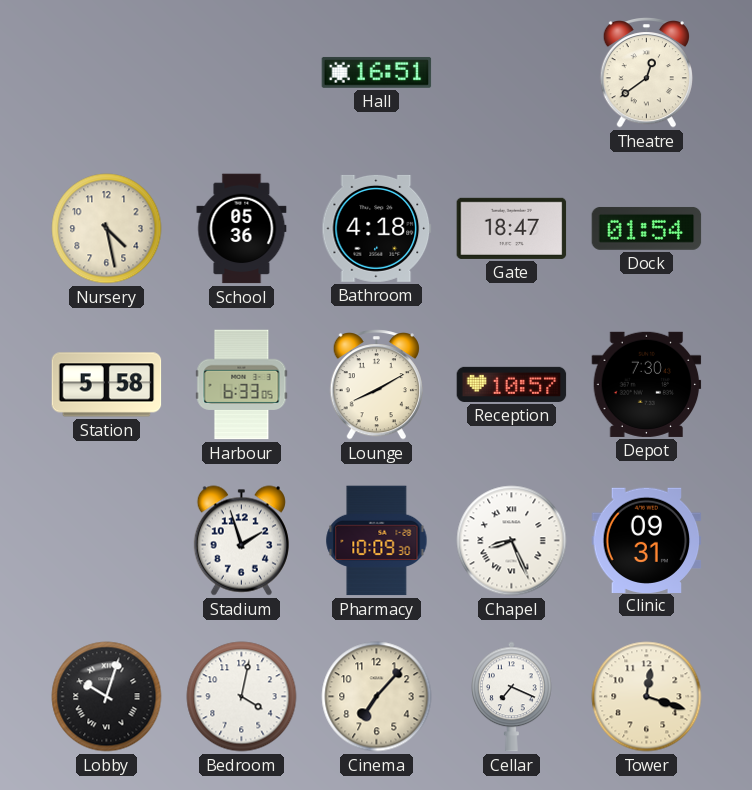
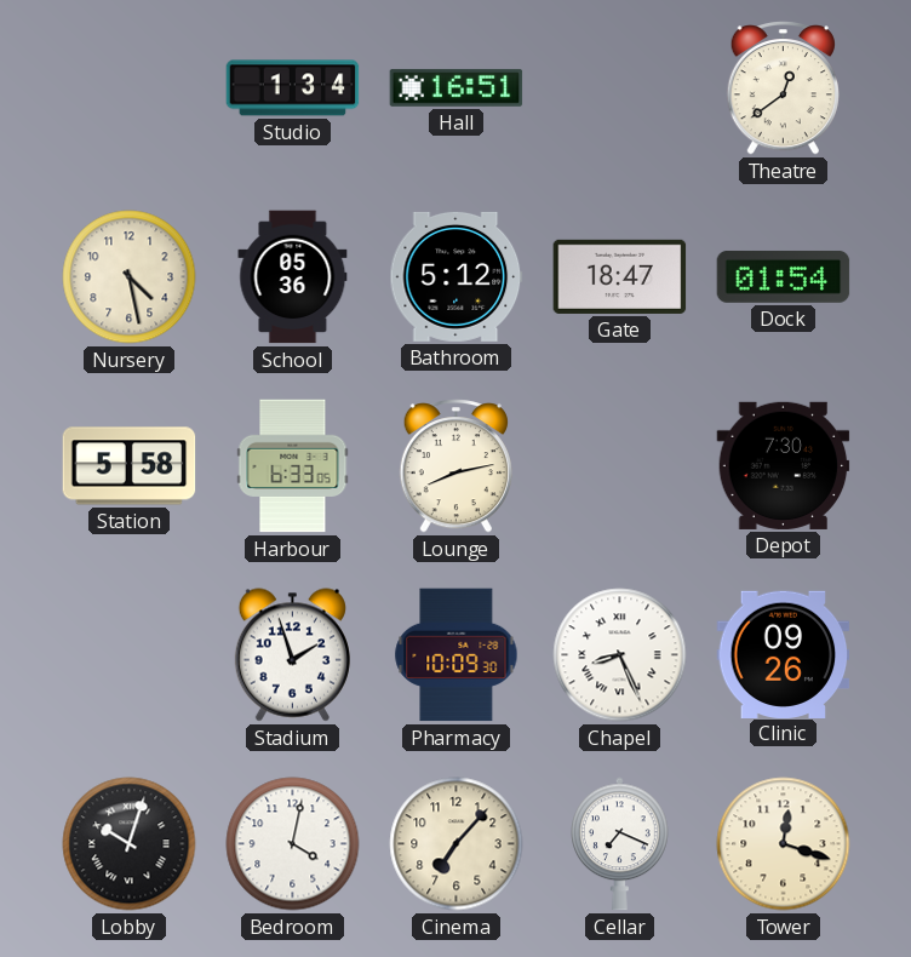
Studio: none -> 1:34
Bathroom: 4:18 -> 5:12
Lounge: 8:10 -> 8:13
Reception: 10:57 -> none
Clinic: 09:31 -> 09:26
